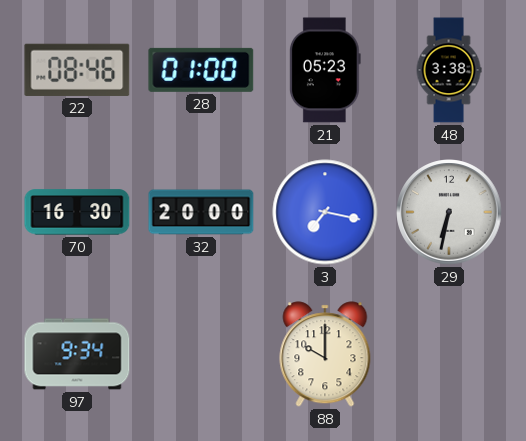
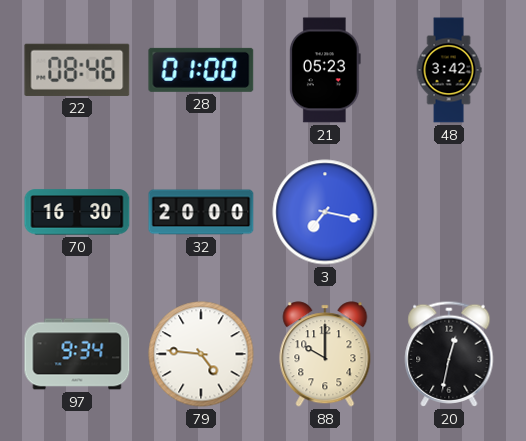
48: 3:38 -> 3:42
29: 6:32 -> none
79: none -> 4:46
20: none -> 12:32
